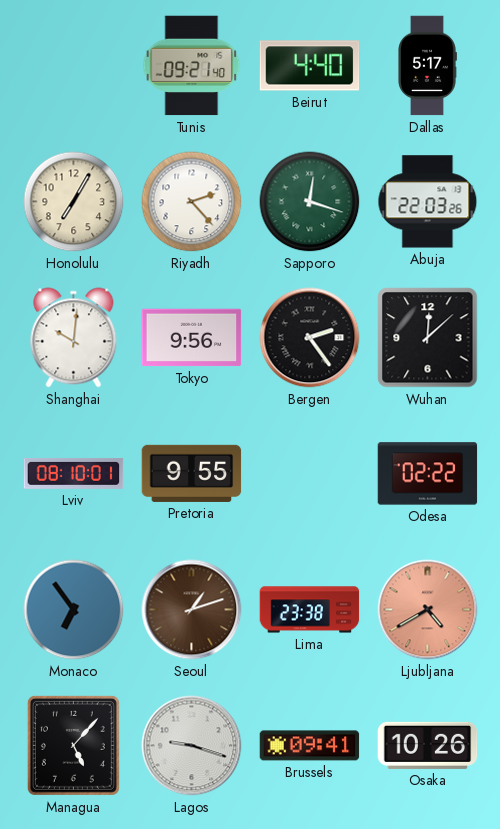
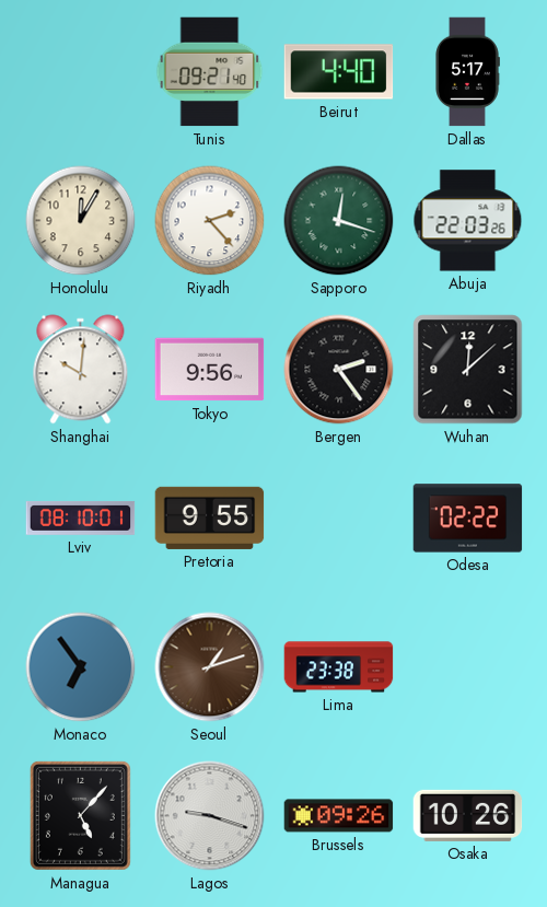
Honolulu: 7:05 -> 12:05
Ljubljana: 4:40 -> none
Brussels: 09:41 -> 09:26
